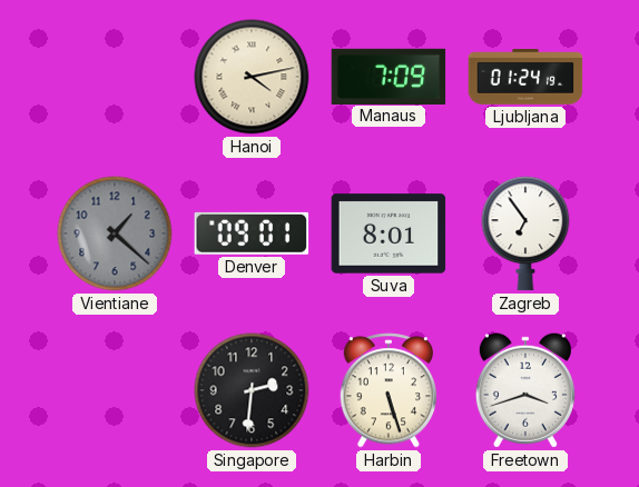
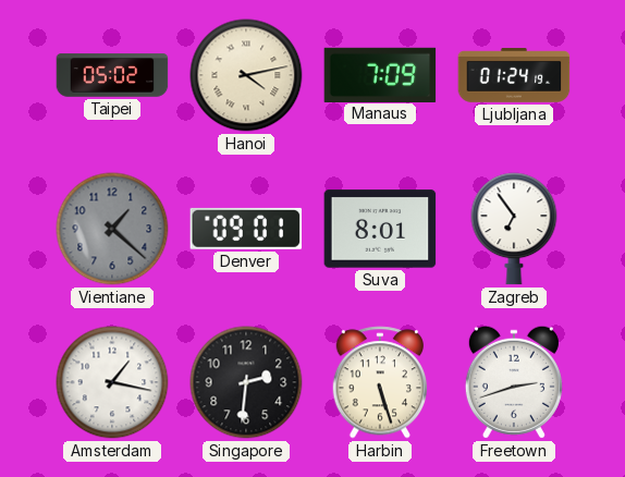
Taipei: none -> 05:02
Amsterdam: none -> 1:17
Freetown: 3:42 -> 2:42
